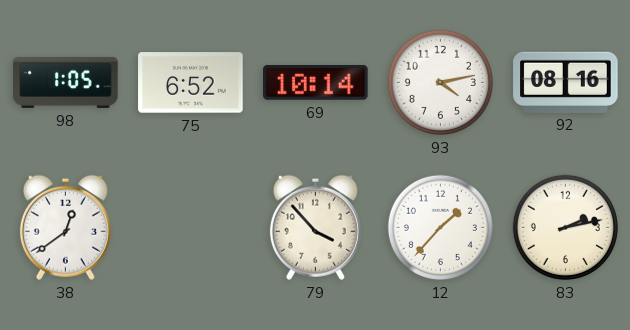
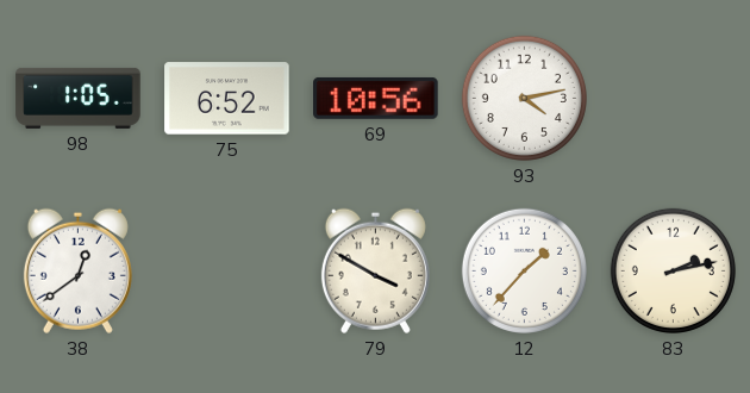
69: 10:14 -> 10:56
92: 08:16 -> none
79: 3:53 -> 3:50
